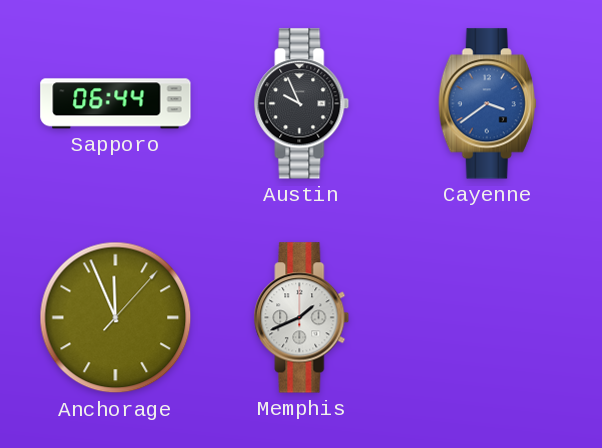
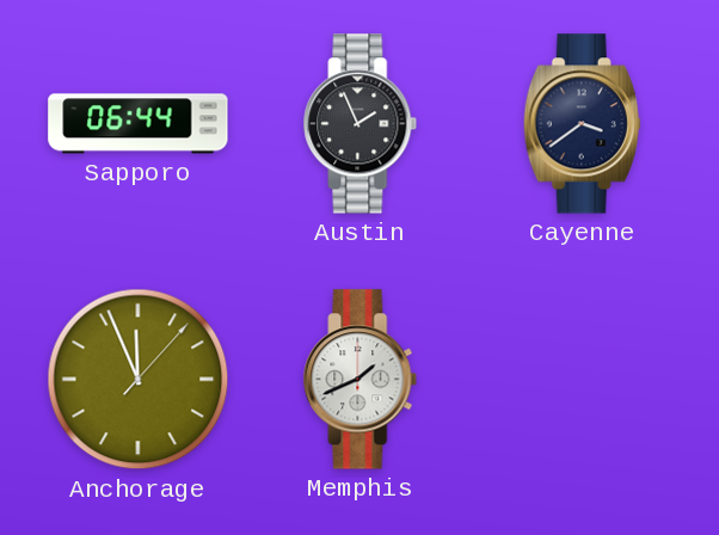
Austin: 9:56 -> 1:56
Cayenne dial: blue -> navy
